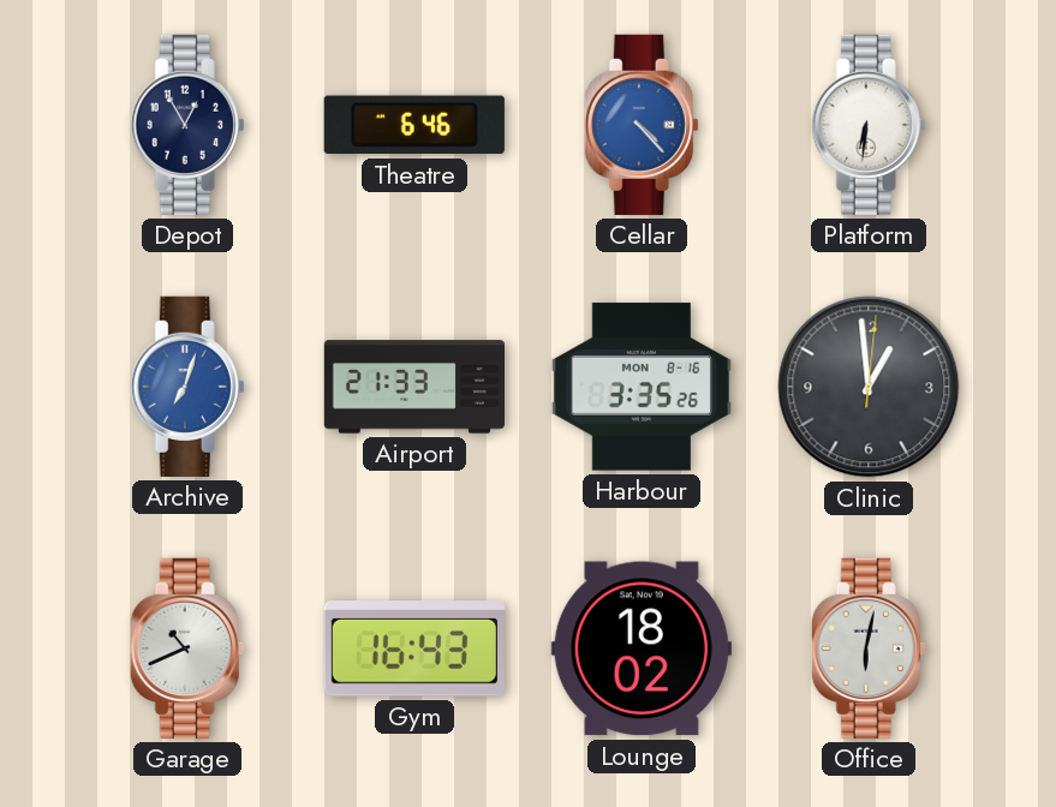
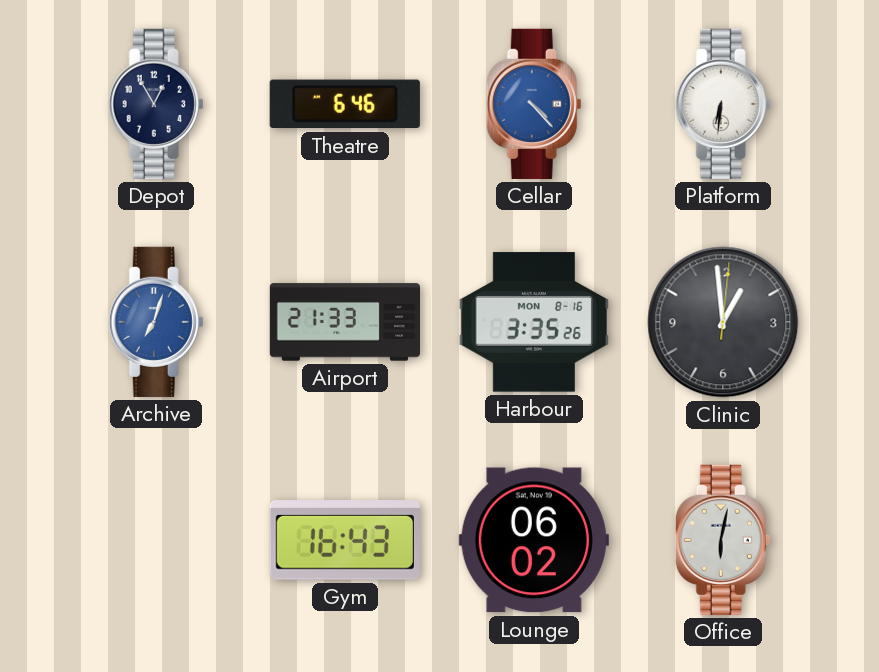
Garage: 10:41 -> none
Lounge: 18:02 -> 06:02
